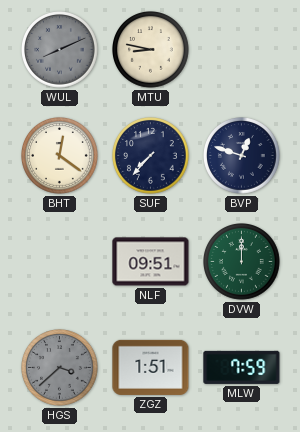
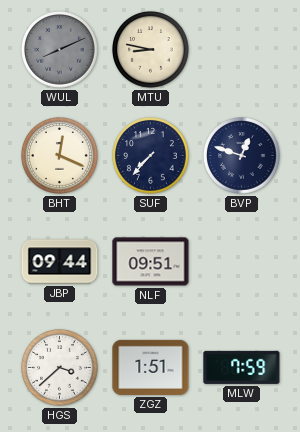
BHT: 12:21 -> 12:19
JBP: none -> 09:44
DVW: 12:00 -> none
HGS dial: grey -> white
